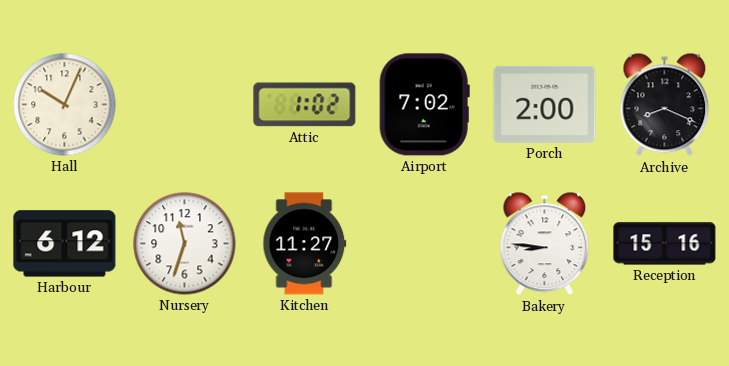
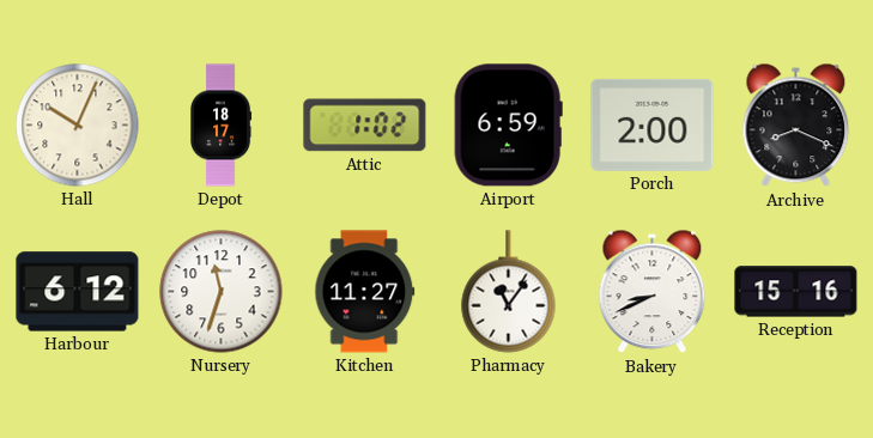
Depot: none -> 18:17
Airport: 7:02 -> 6:59
Pharmacy: none -> 11:06
Bakery: 8:46 -> 8:41
